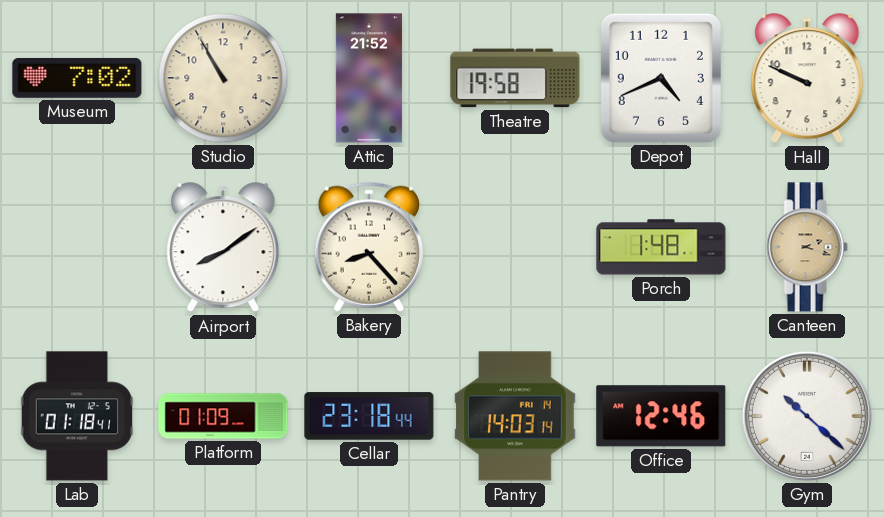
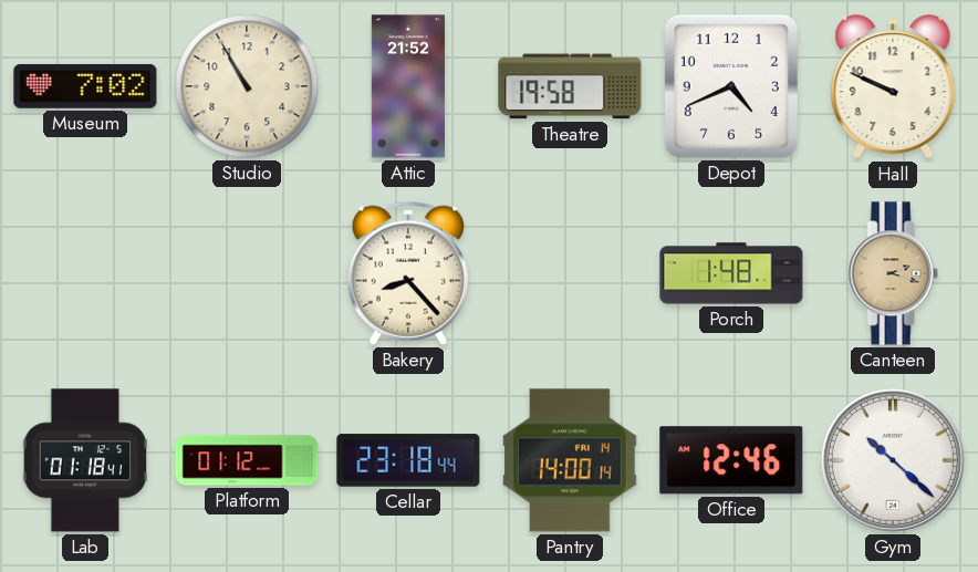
Airport: 8:09 -> none
Platform: 01:09 -> 01:12
Pantry: 14:03 -> 14:00
